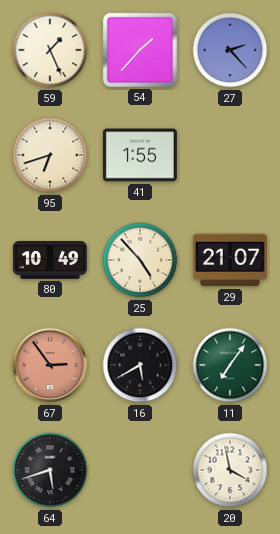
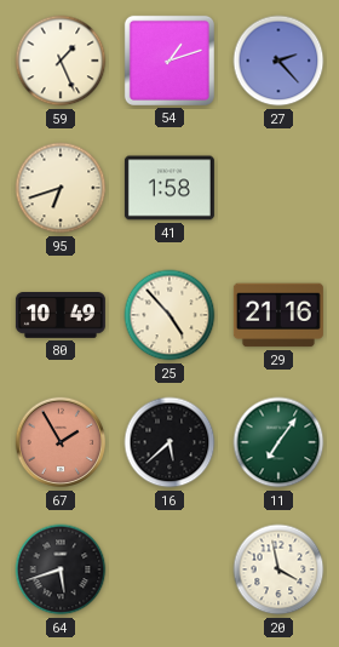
54: 1:37 -> 1:12
41: 1:55 -> 1:58
29: 21:07 -> 21:16
67: 2:54 -> 1:55
16: 5:40 -> 5:38
